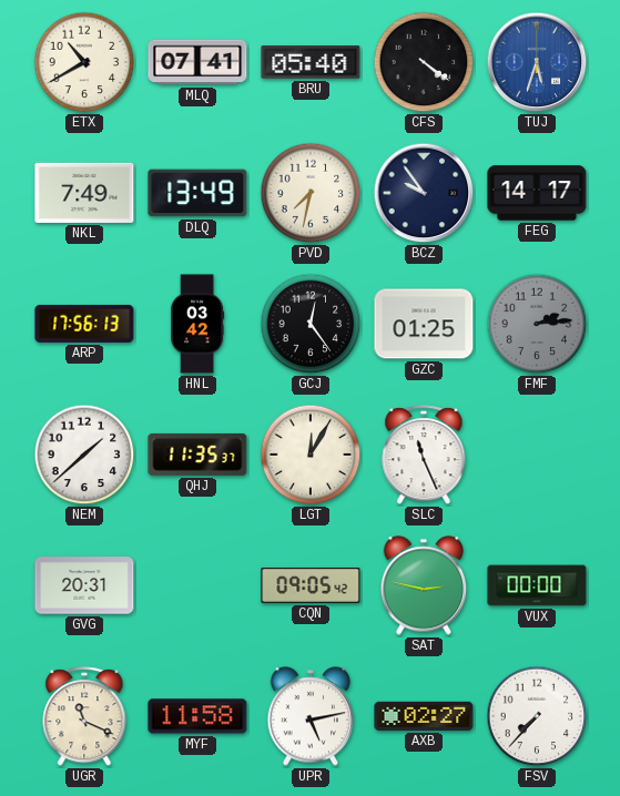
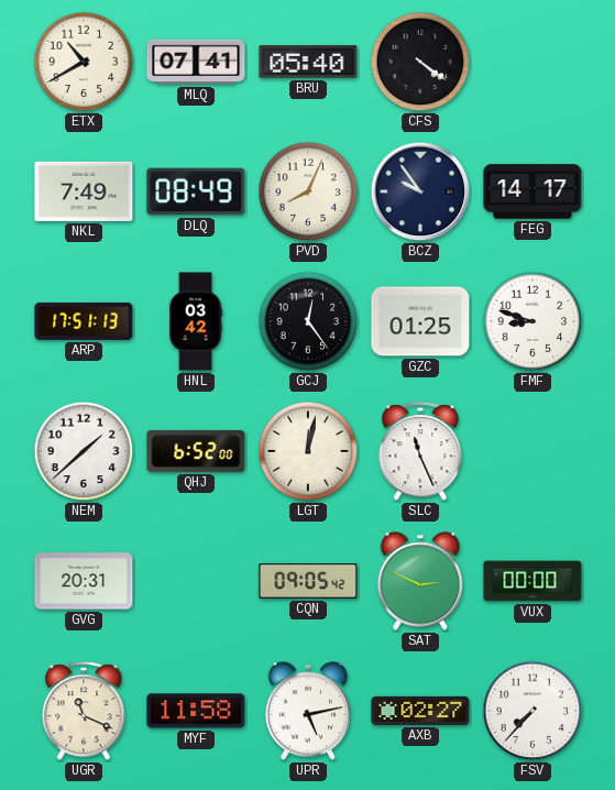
TUJ: 5:33 -> none
DLQ: 13:49 -> 08:49
PVD: 7:32 -> 8:04
ARP: 17:56 -> 17:51
FMF: 2:14 -> 8:48
FMF dial: grey -> white
QHJ: 11:35 -> 6:52
LGT: 12:05 -> 12:02
SAT: 2:47 -> 2:49
